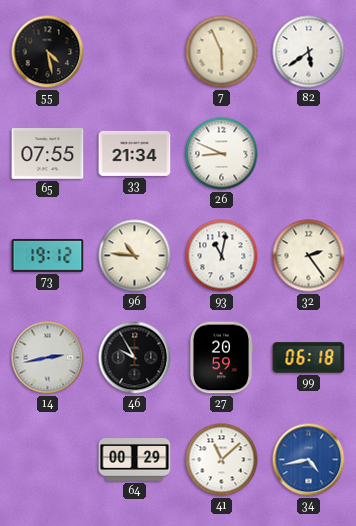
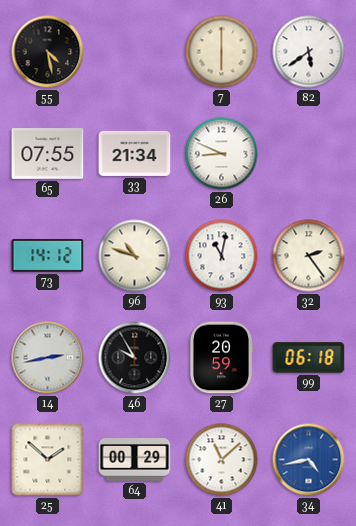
7: 5:56 -> 6:00
73: 19:12 -> 14:12
96: 10:46 -> 10:48
25: none -> 1:52
